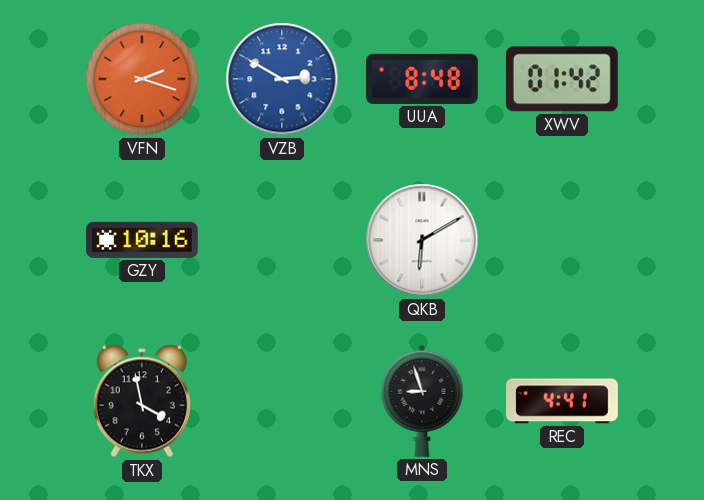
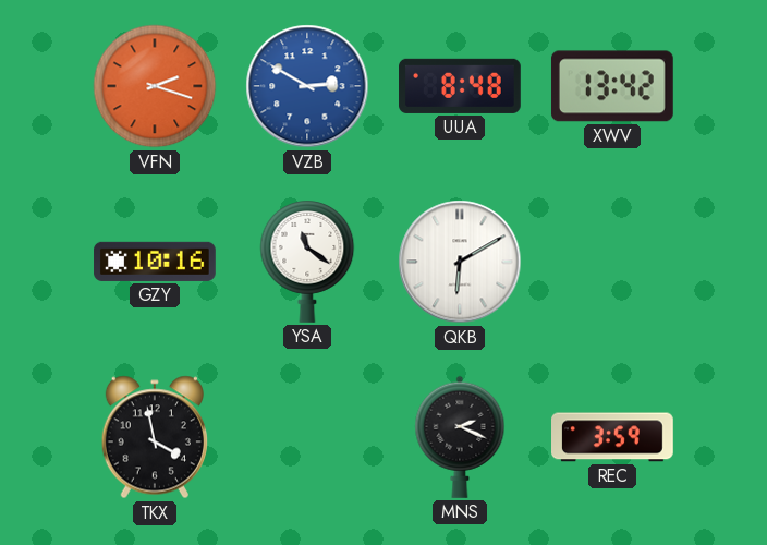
XWV: 01:42 -> 13:42
YSA: none -> 11:21
MNS: 8:57 -> 2:19
REC: 4:41 -> 3:59
